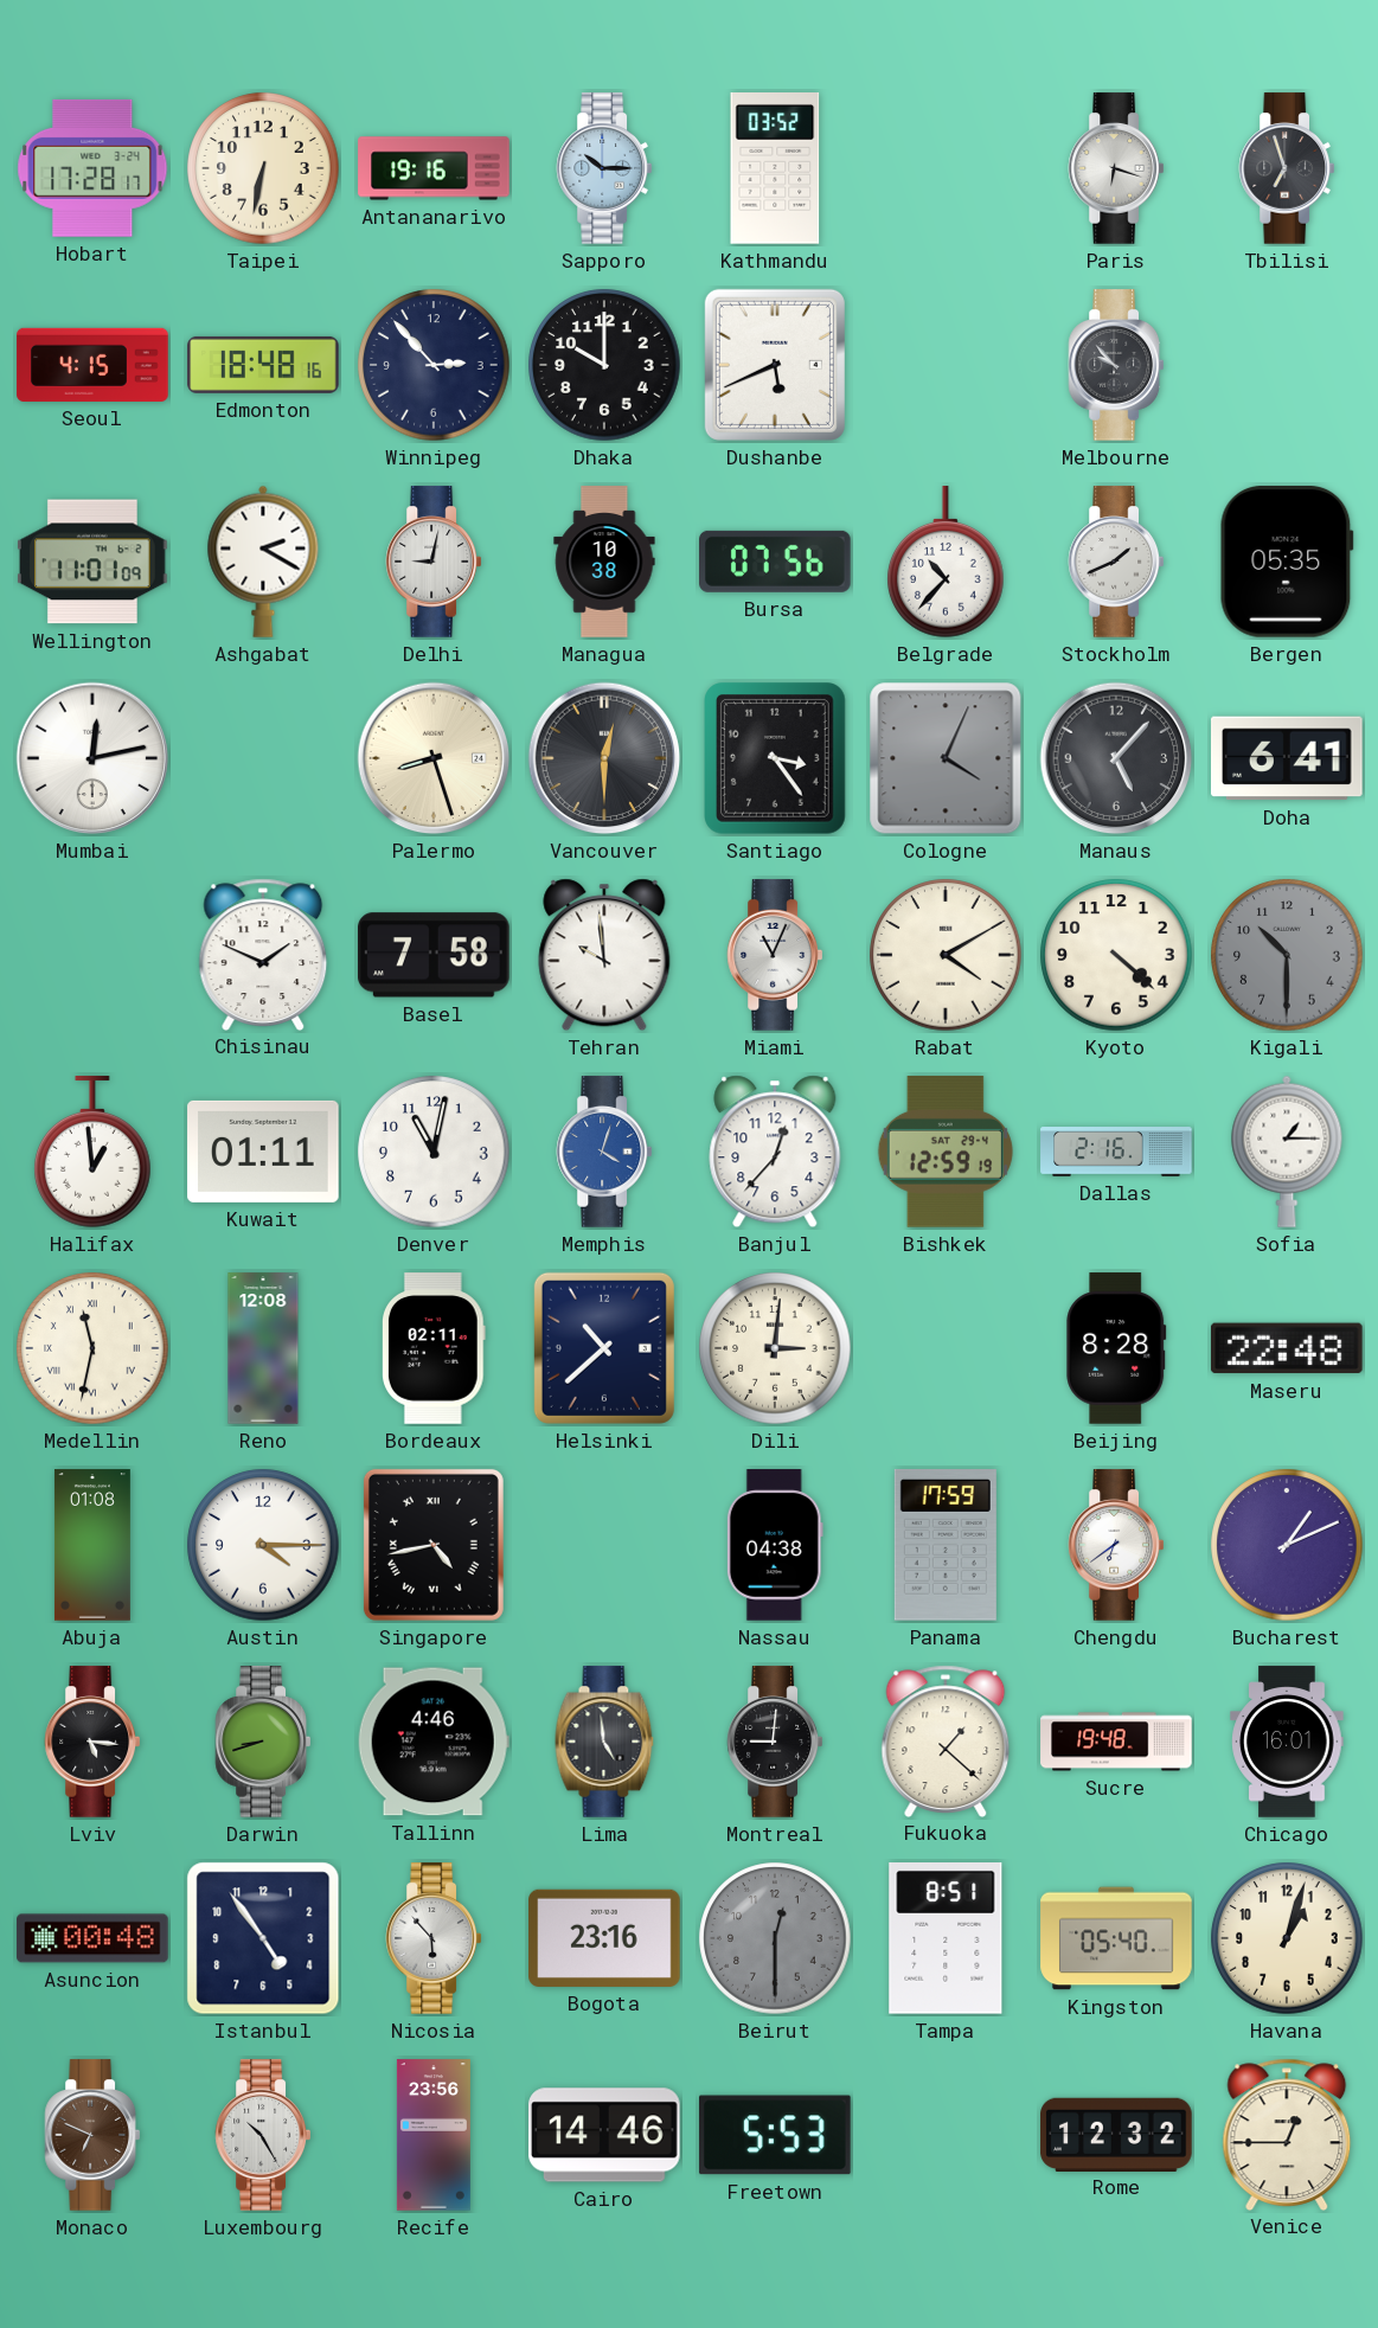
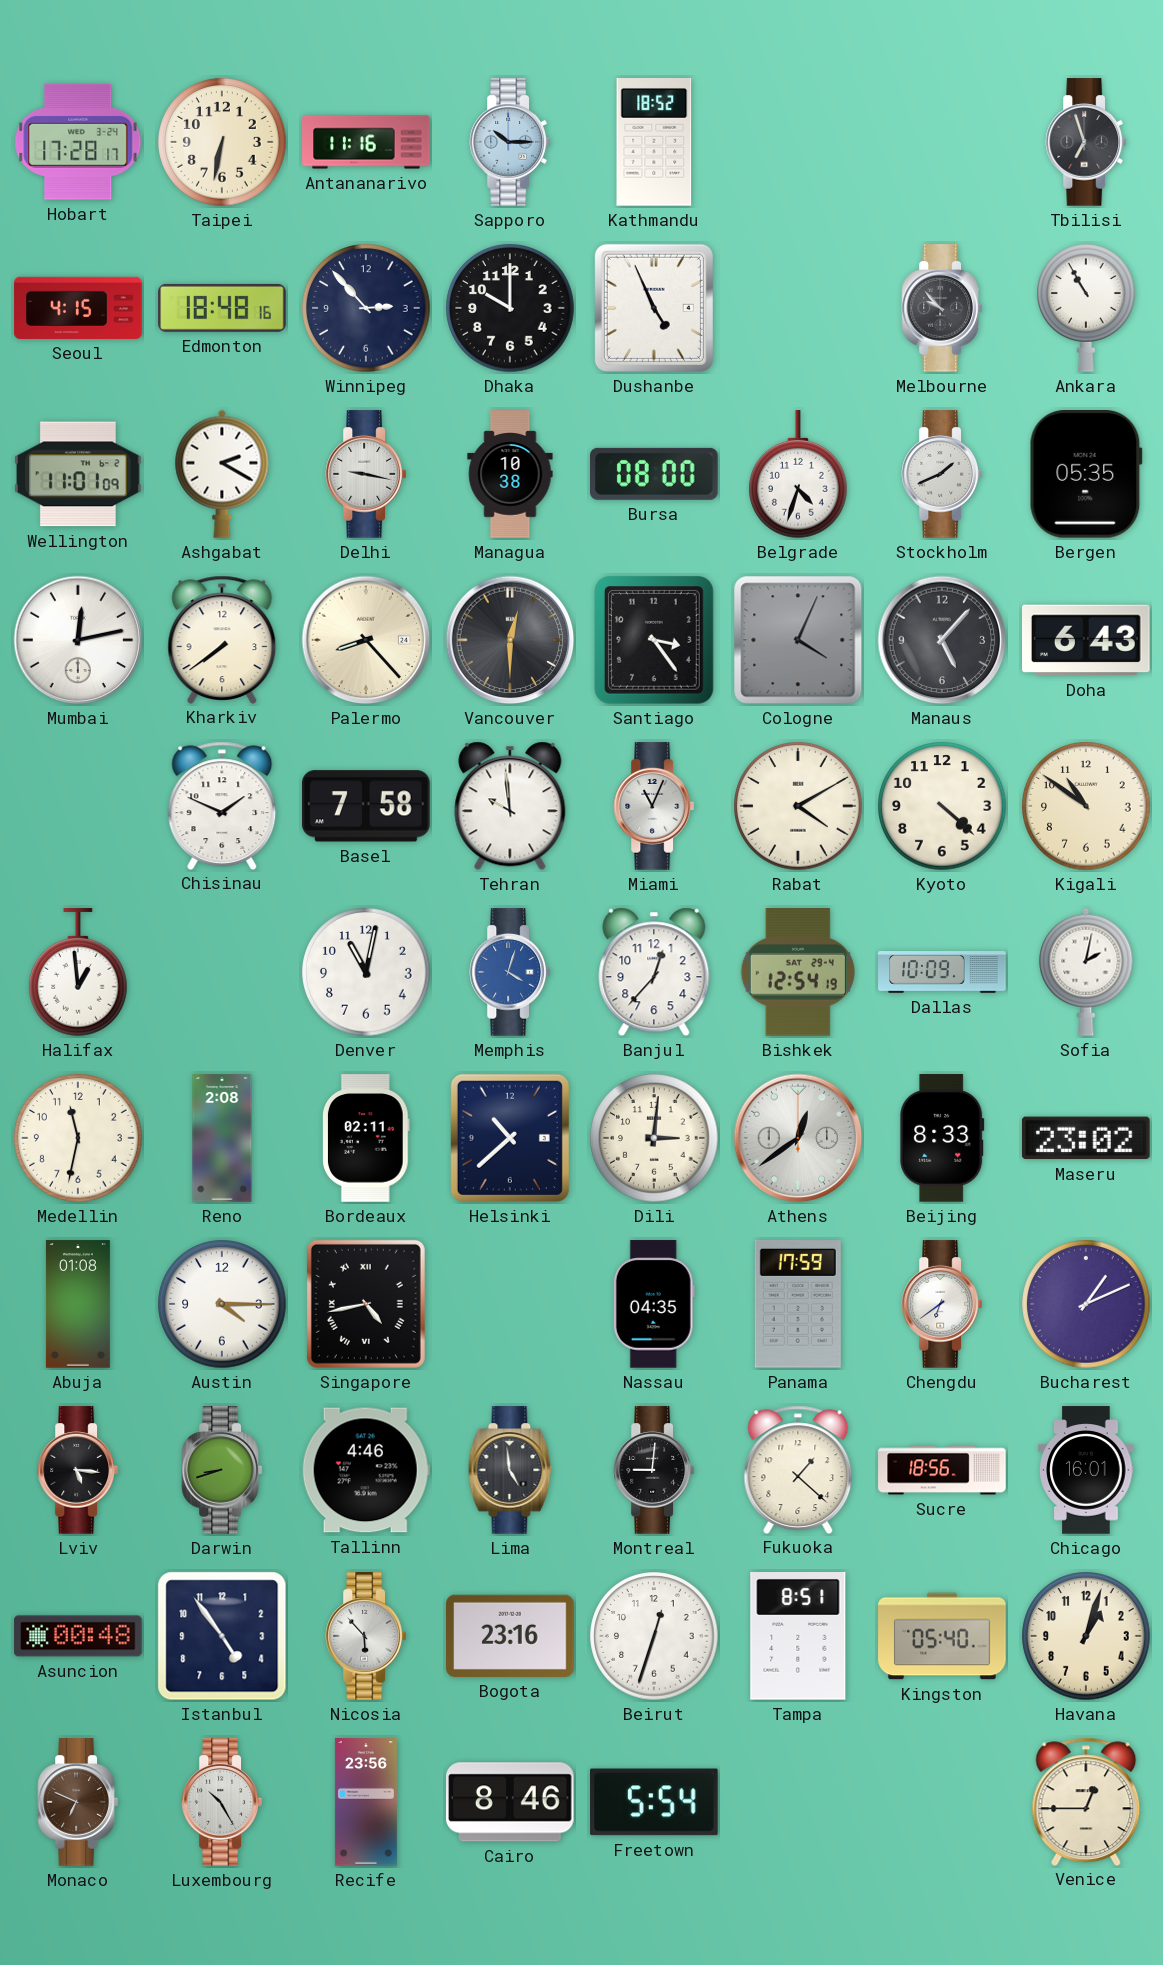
Antananarivo: 19:16 -> 11:16
Kathmandu: 03:52 -> 18:52
Paris: 6:18 -> none
Dushanbe: 5:41 -> 4:56
Ankara: none -> 10:55
Delhi: 9:02 -> 9:17
Bursa: 07:56 -> 08:00
Belgrade: 10:37 -> 4:33
Kharkiv: none -> 7:39
Palermo: 8:27 -> 8:23
Doha: 6:41 -> 6:43
Kigali: 10:30 -> 10:51
Kigali dial: grey -> cream
Kuwait: 01:11 -> none
Bishkek: 12:59 -> 12:54
Dallas: 2:16 -> 10:09
Sofia: 1:15 -> 2:02
Medellin numerals: Roman -> Arabic
Reno: 12:08 -> 2:08
Athens: none -> 12:39
Beijing: 8:28 -> 8:33
Maseru: 22:48 -> 23:02
Nassau: 04:38 -> 04:35
Sucre: 19:48 -> 18:56
Beirut: 12:30 -> 12:33
Beirut dial: grey -> white
Cairo: 14:46 -> 8:46
Freetown: 5:53 -> 5:54
Rome: 12:32 -> none
